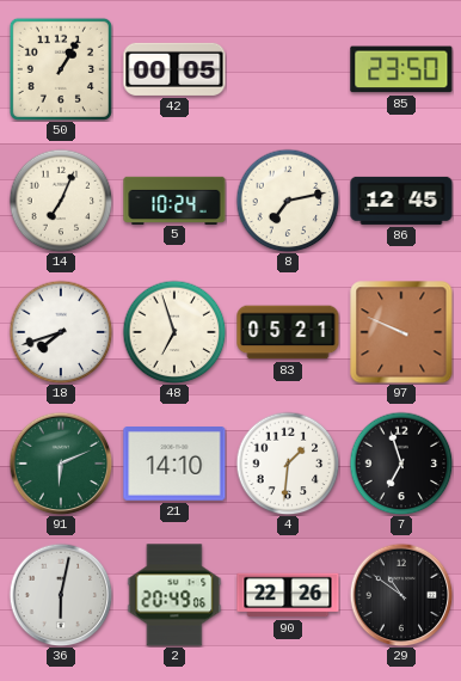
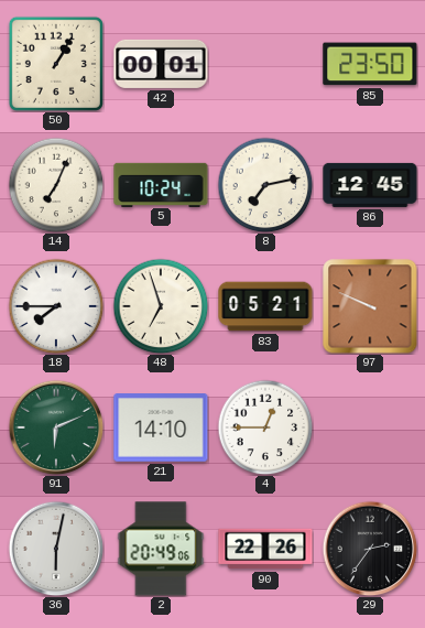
42: 00:05 -> 00:01
18: 7:42 -> 7:45
4: 1:31 -> 12:45
7: 6:57 -> none
29: 10:51 -> 2:36
